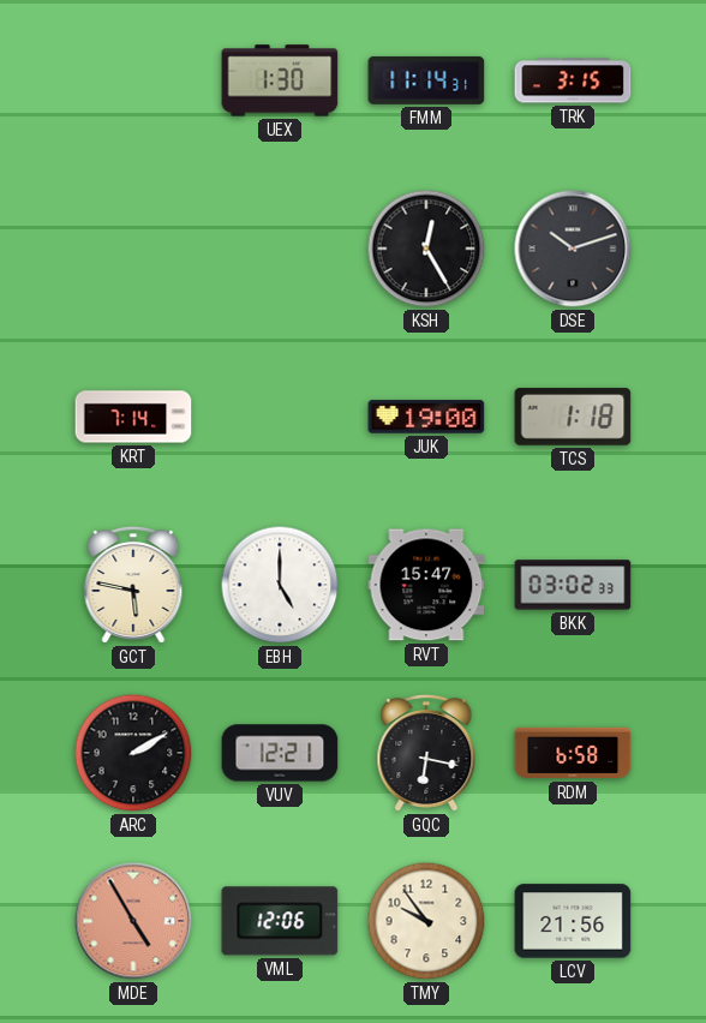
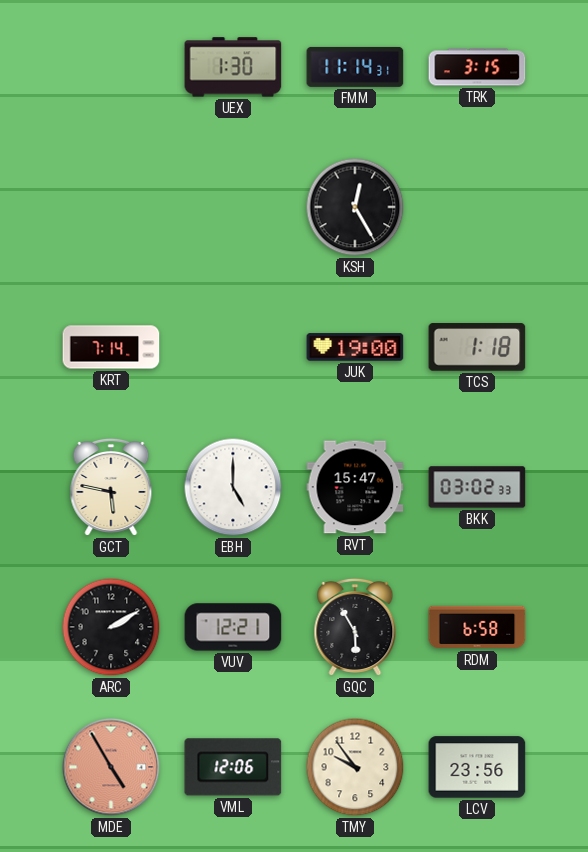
DSE: 10:12 -> none
GQC: 6:17 -> 5:55
LCV: 21:56 -> 23:56
